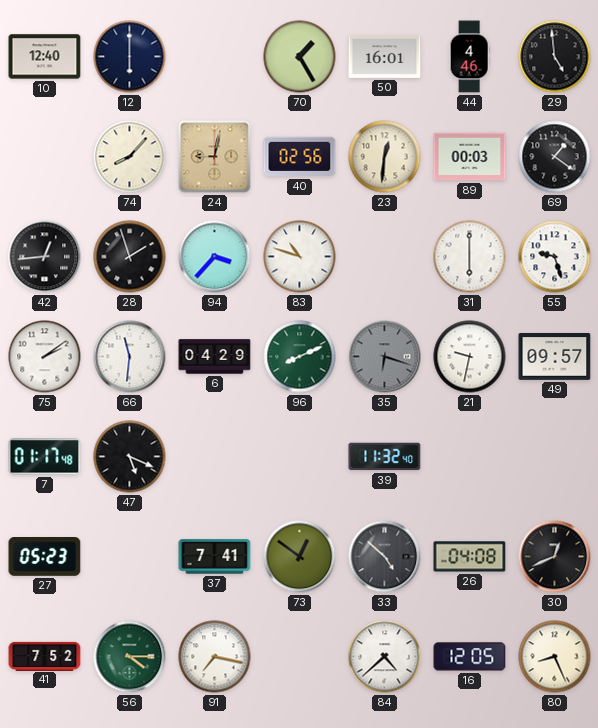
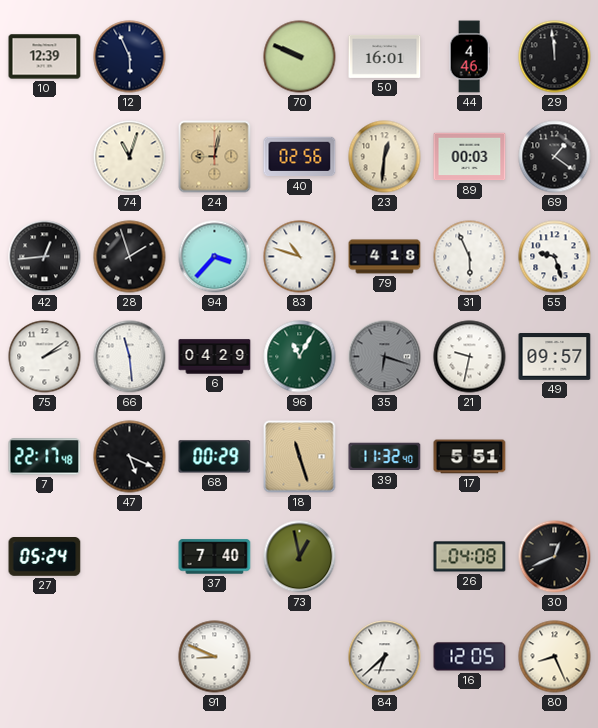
10: 12:40 -> 12:39
12: 6:00 -> 5:56
70: 1:25 -> 9:49
29: 4:59 -> 11:59
74: 8:07 -> 11:03
79: none -> 4:18
31: 6:00 -> 5:56
66: 11:31 -> 11:29
96: 8:11 -> 11:05
7: 01:17 -> 22:17
68: none -> 00:29
18: none -> 11:27
17: none -> 5:51
27: 05:23 -> 05:24
37: 7:41 -> 7:40
73: 12:51 -> 12:58
33: 4:52 -> none
41: 7:52 -> none
56: 4:15 -> none
91: 7:17 -> 8:49
84: 4:38 -> 6:38
